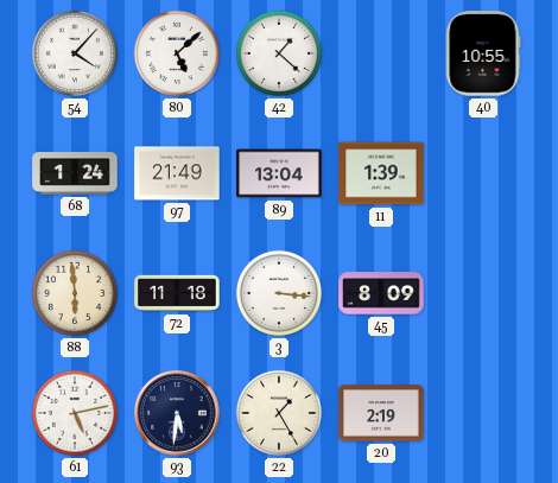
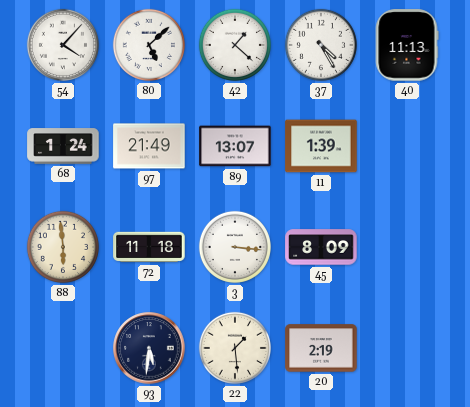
37: none -> 4:25
40: 10:55 -> 11:13
89: 13:04 -> 13:07
61: 5:13 -> none
22: 1:25 -> 1:29
